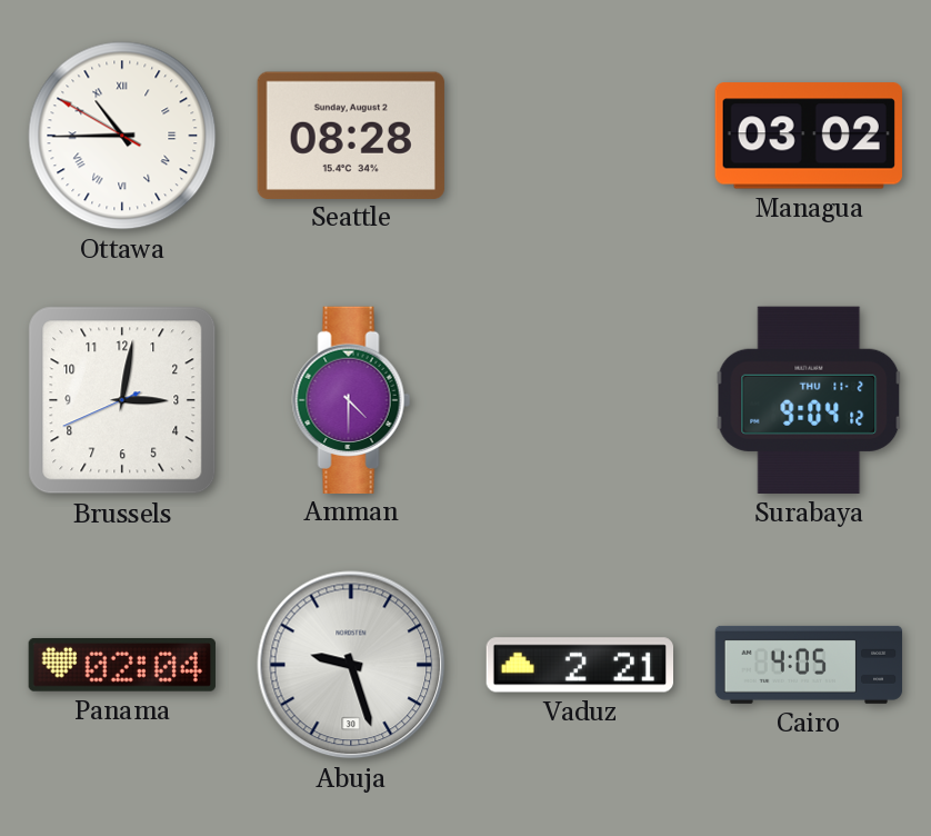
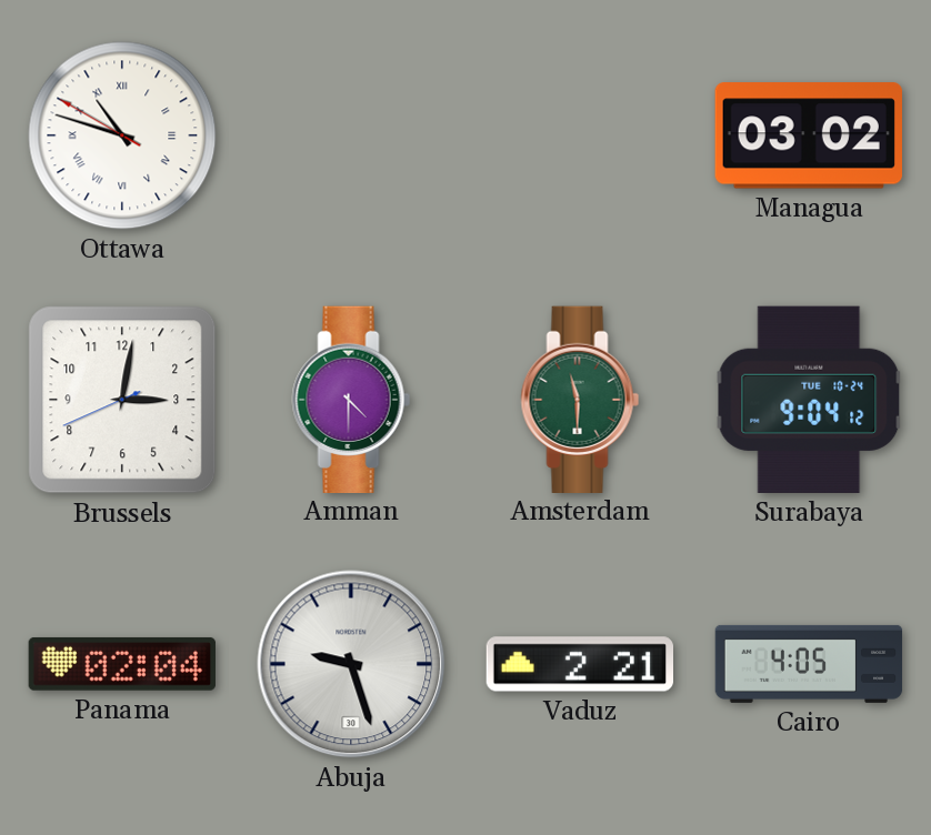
Ottawa: 10:44 -> 10:47
Seattle: 08:28 -> none
Amsterdam: none -> 11:30
Surabaya date: THU 11-2 -> TUE 10-24
